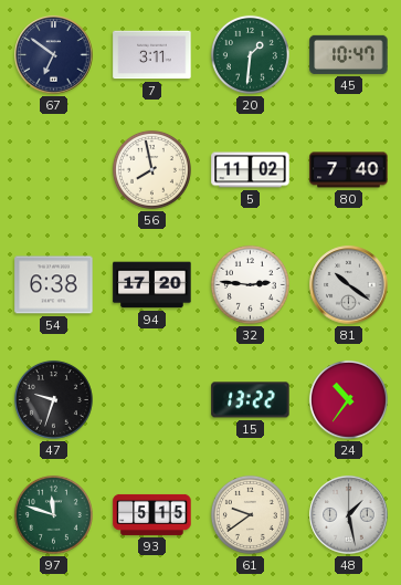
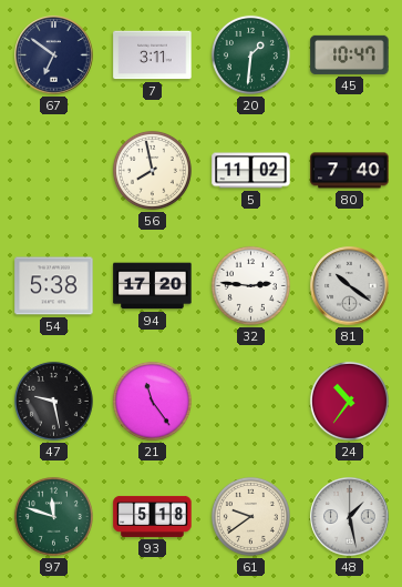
54: 6:38 -> 5:38
47: 9:33 -> 9:28
21: none -> 11:24
15: 13:22 -> none
93: 5:15 -> 5:18
